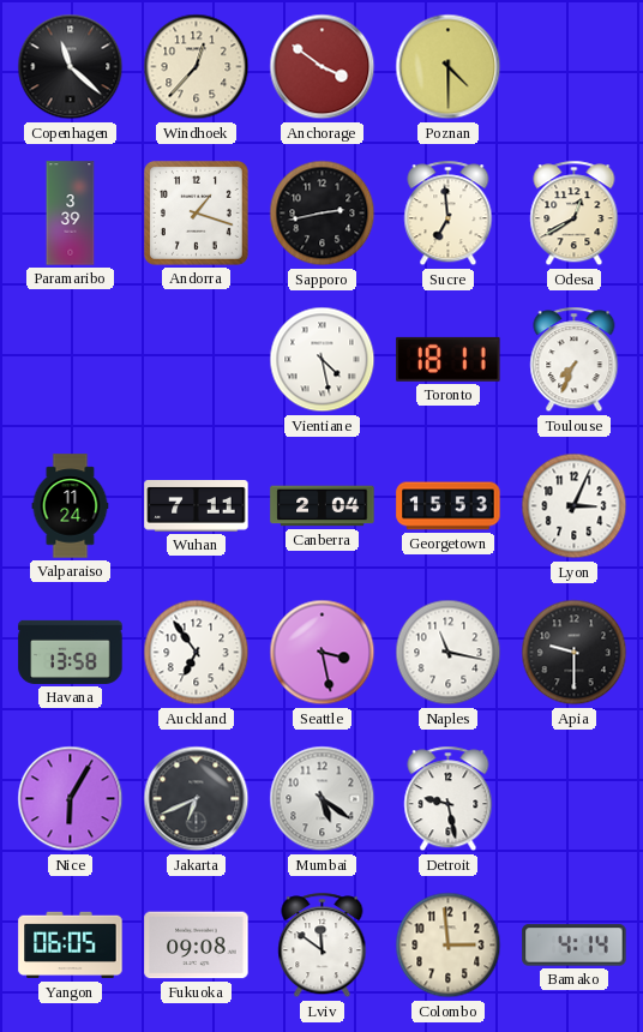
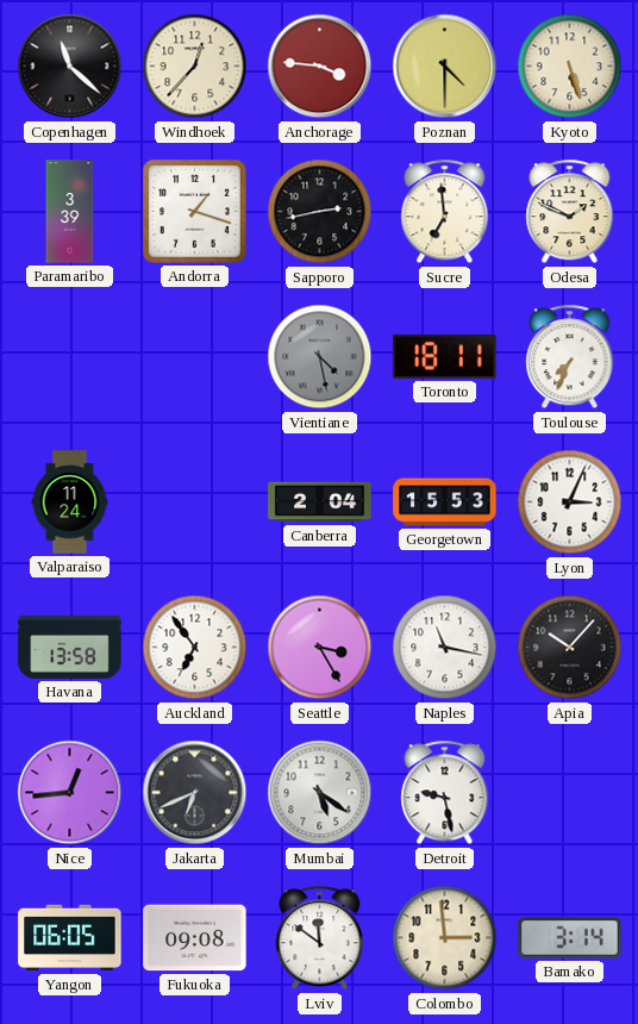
Anchorage: 3:51 -> 3:46
Kyoto: none -> 5:27
Odesa: 12:40 -> 1:49
Vientiane dial: white -> grey
Wuhan: 7:11 -> none
Seattle: 3:28 -> 3:25
Apia: 9:30 -> 10:07
Nice: 6:05 -> 12:44
Bamako: 4:14 -> 3:14
